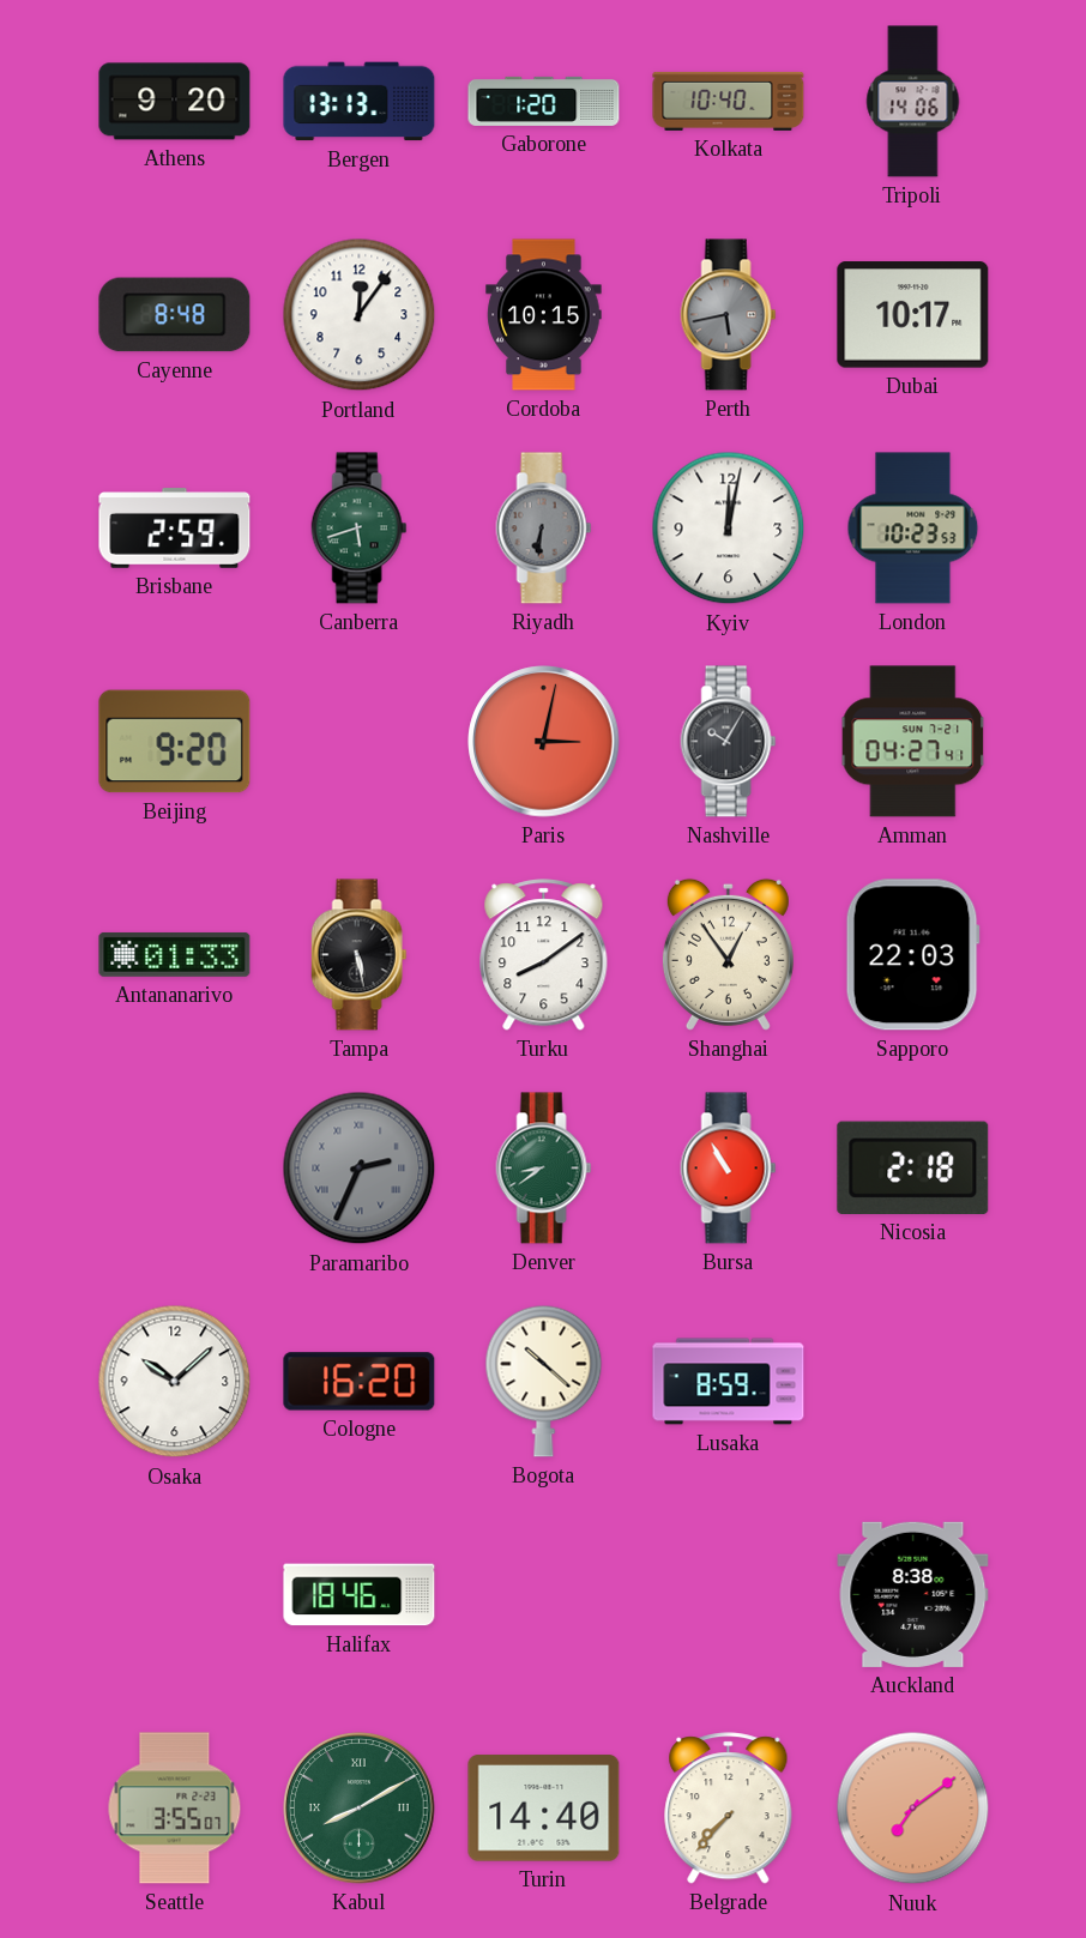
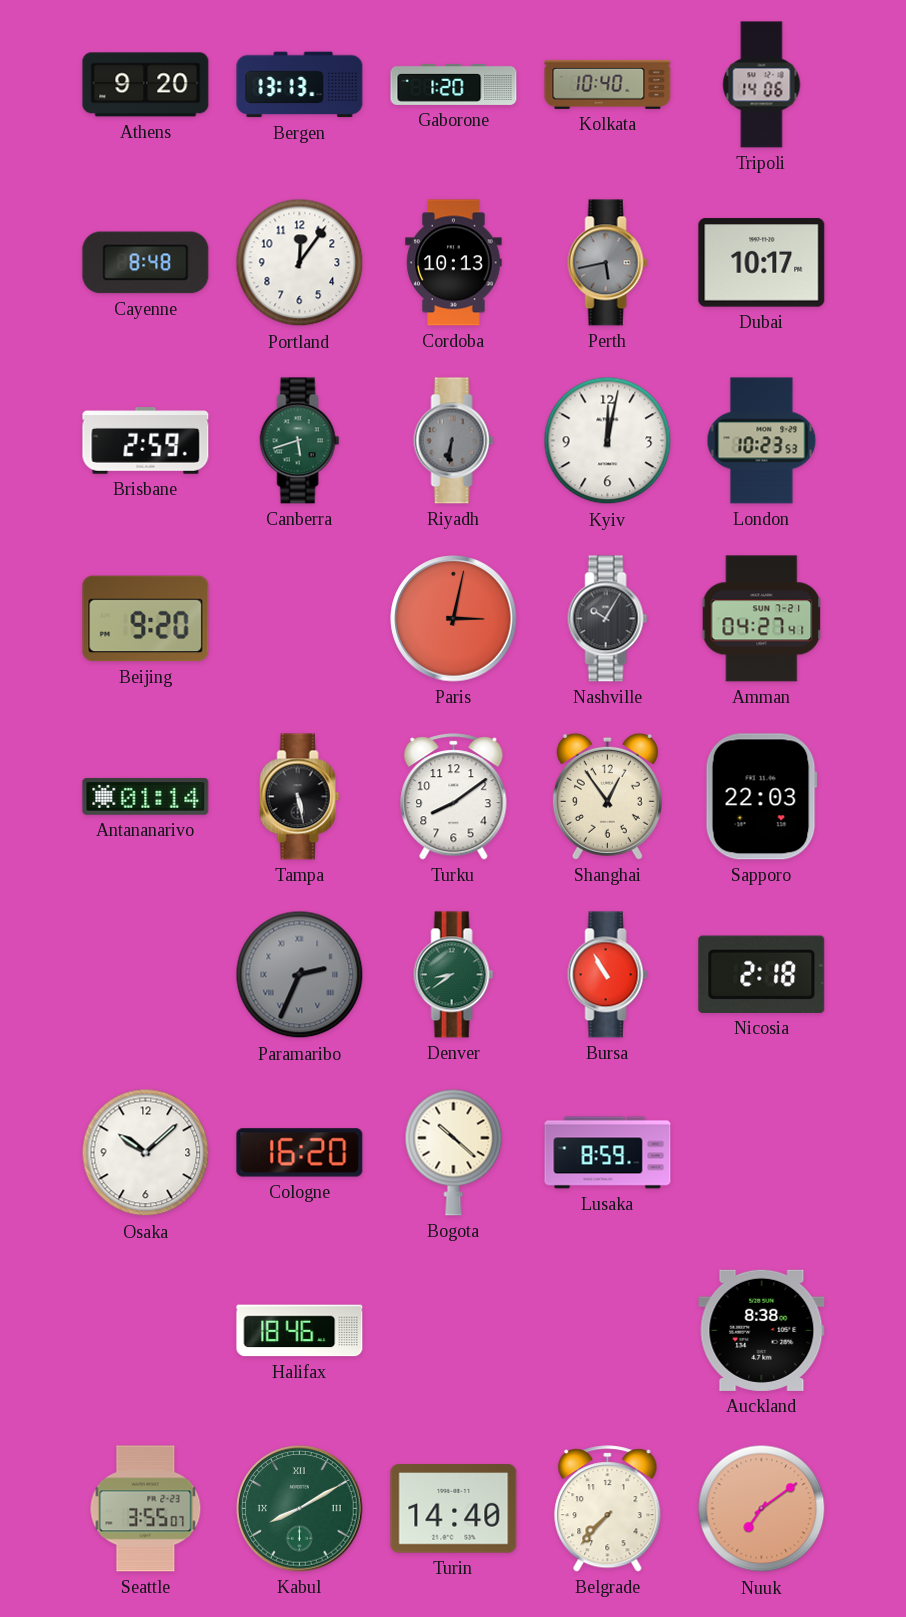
Cordoba: 10:15 -> 10:13
Antananarivo: 01:33 -> 01:14
